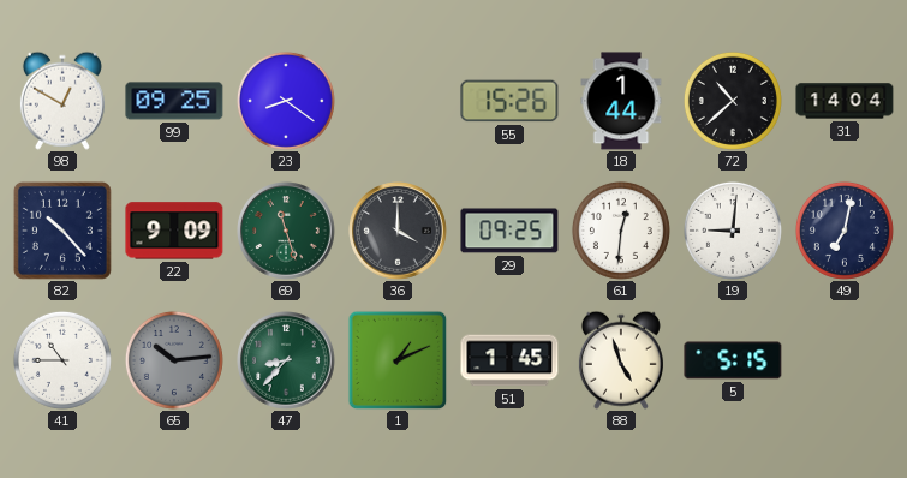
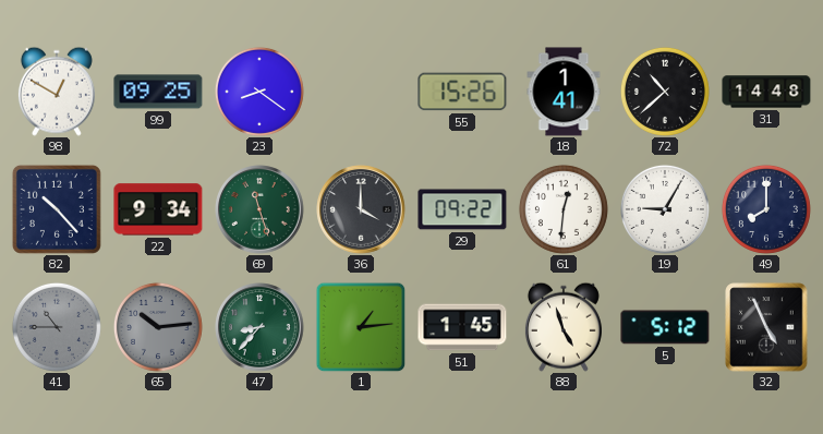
18: 1:44 -> 1:41
31: 14:04 -> 14:48
22: 9:09 -> 9:34
29: 09:25 -> 09:22
19: 9:01 -> 9:05
49: 7:02 -> 8:00
41 dial: white -> grey
1: 1:11 -> 1:14
5: 5:15 -> 5:12
32: none -> 4:56
